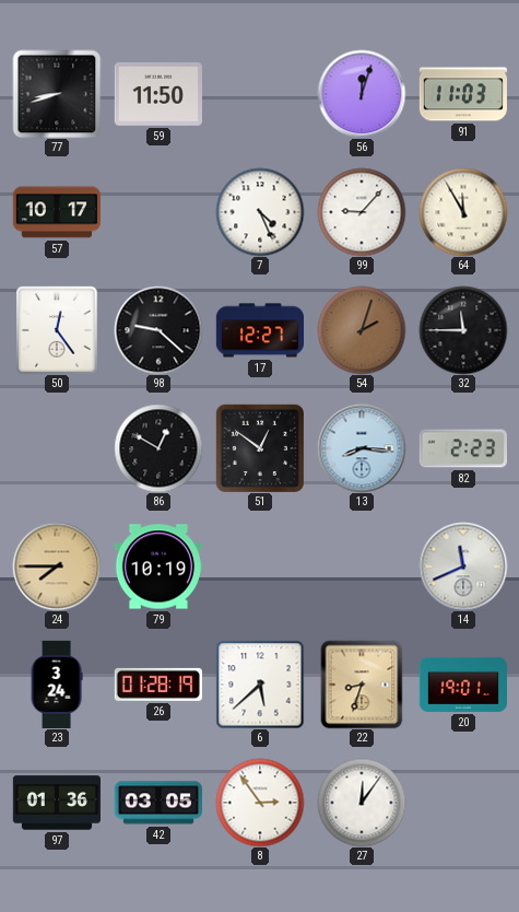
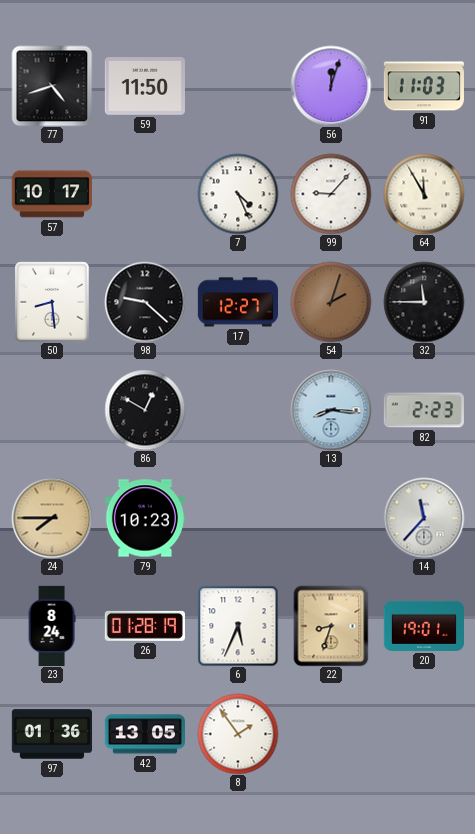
77: 8:42 -> 4:42
50: 12:24 -> 8:29
51: 12:51 -> none
79: 10:19 -> 10:23
14: 11:41 -> 11:37
23: 3:24 -> 8:24
6: 5:38 -> 5:34
42: 03:05 -> 13:05
8: 2:54 -> 1:54
27: 12:06 -> none
